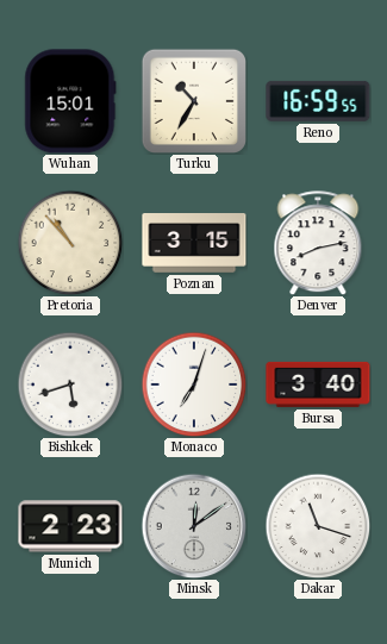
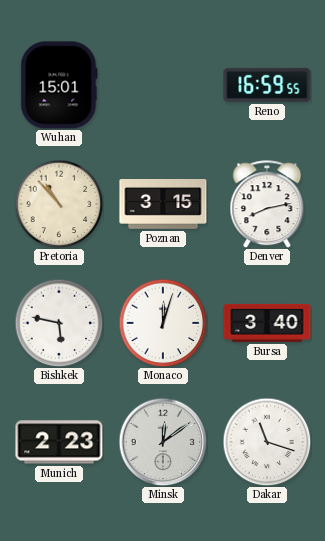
Turku: 10:35 -> none
Bishkek: 5:42 -> 5:47
Monaco: 7:03 -> 12:03
